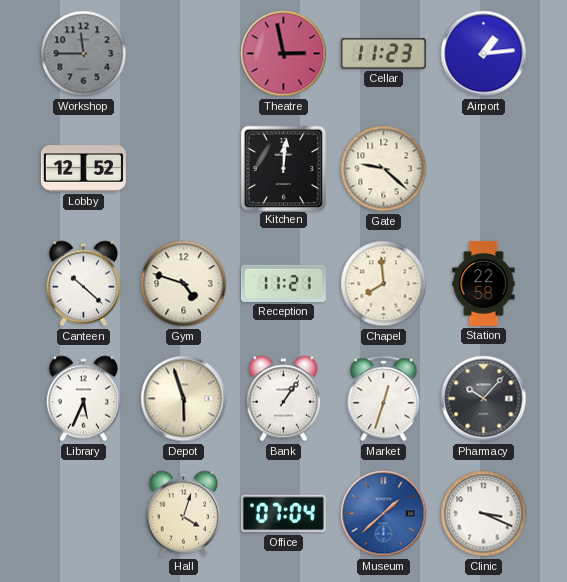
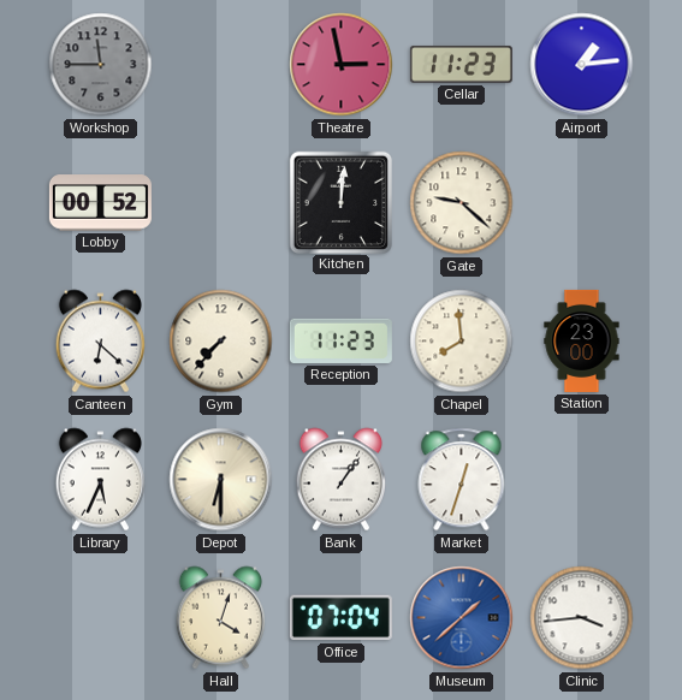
Lobby: 12:52 -> 00:52
Canteen: 10:22 -> 6:22
Gym: 4:48 -> 7:37
Reception: 11:21 -> 11:23
Station: 22:58 -> 23:00
Depot: 5:57 -> 6:30
Pharmacy: 10:07 -> none
Clinic: 3:19 -> 3:44
